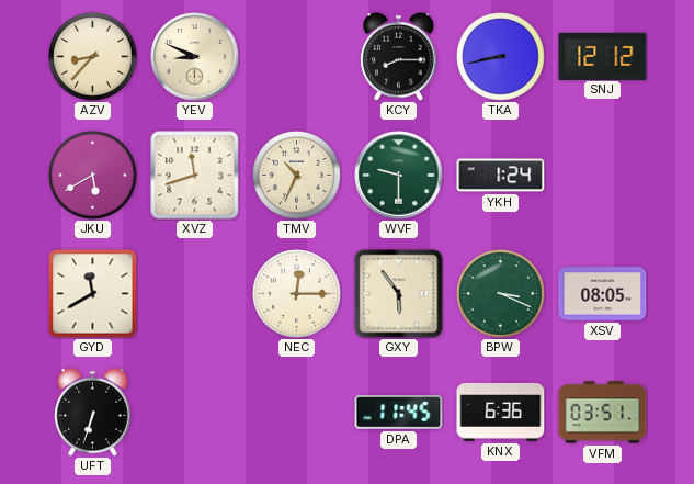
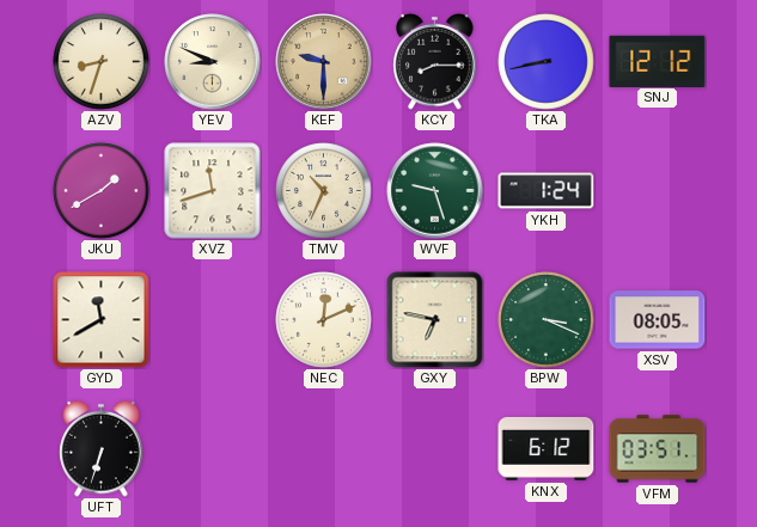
AZV: 8:37 -> 8:33
KEF: none -> 9:30
JKU: 5:40 -> 1:40
WVF: 9:30 -> 9:27
NEC: 12:15 -> 12:11
GXY: 5:54 -> 6:47
DPA: 11:45 -> none
KNX: 6:36 -> 6:12
